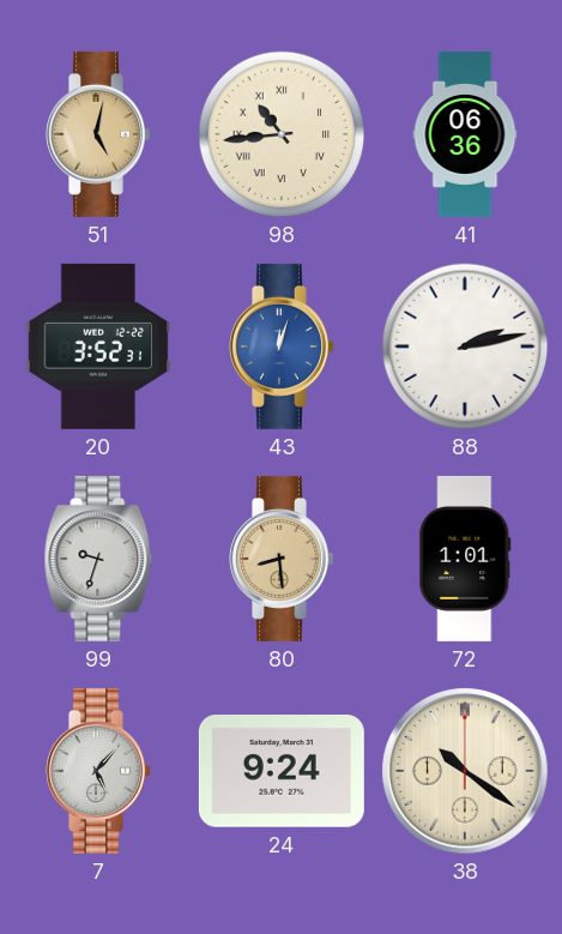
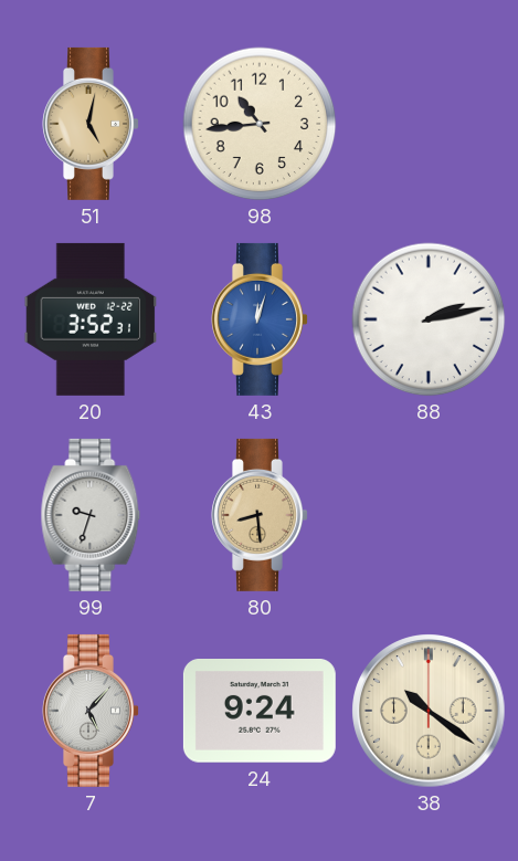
98 numerals: Roman -> Arabic
41: 06:36 -> none
72: 1:01 -> none
